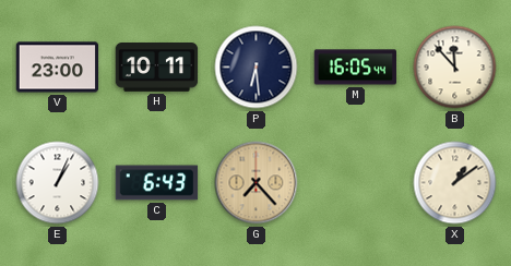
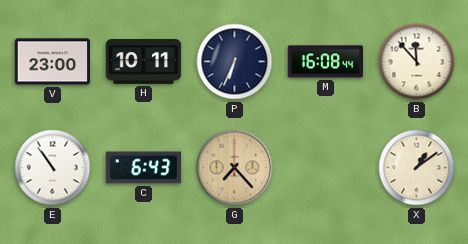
P: 6:29 -> 6:34
M: 16:05 -> 16:08
E: 1:04 -> 10:54
